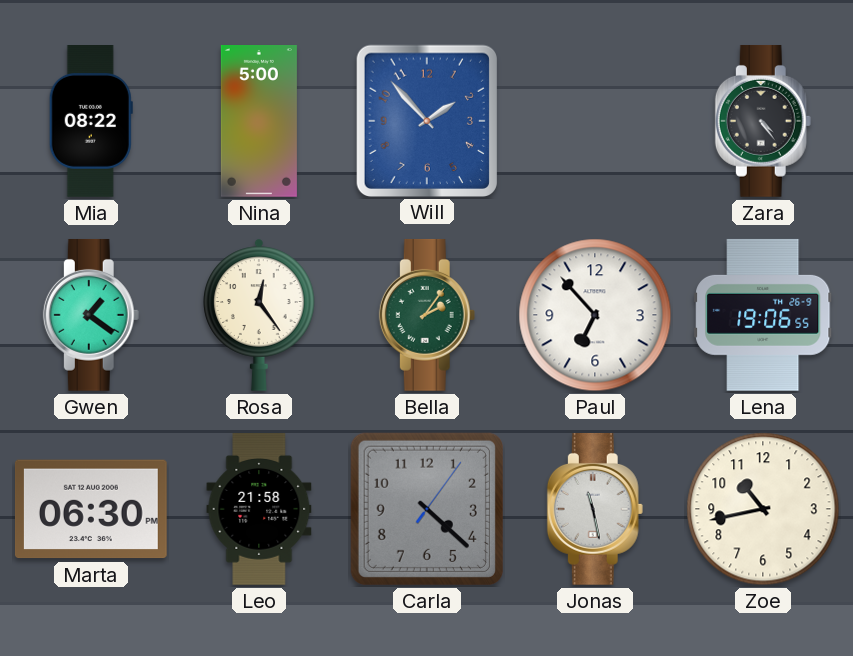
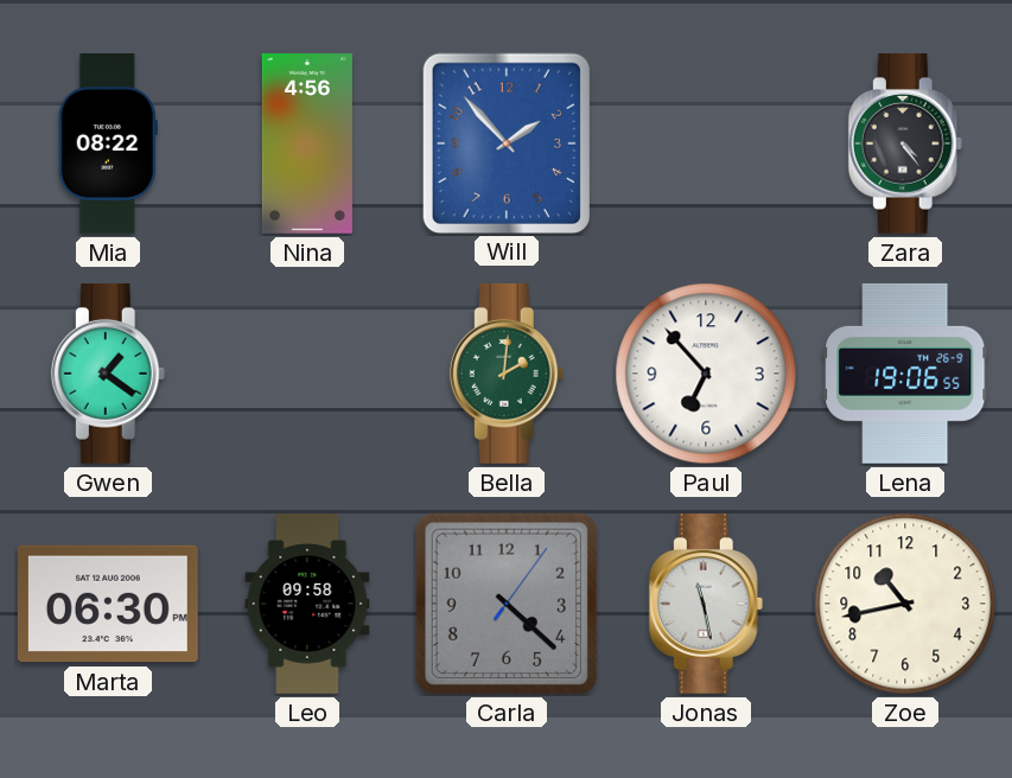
Nina: 5:00 -> 4:56
Rosa: 12:24 -> none
Bella: 2:06 -> 2:01
Leo: 21:58 -> 09:58
